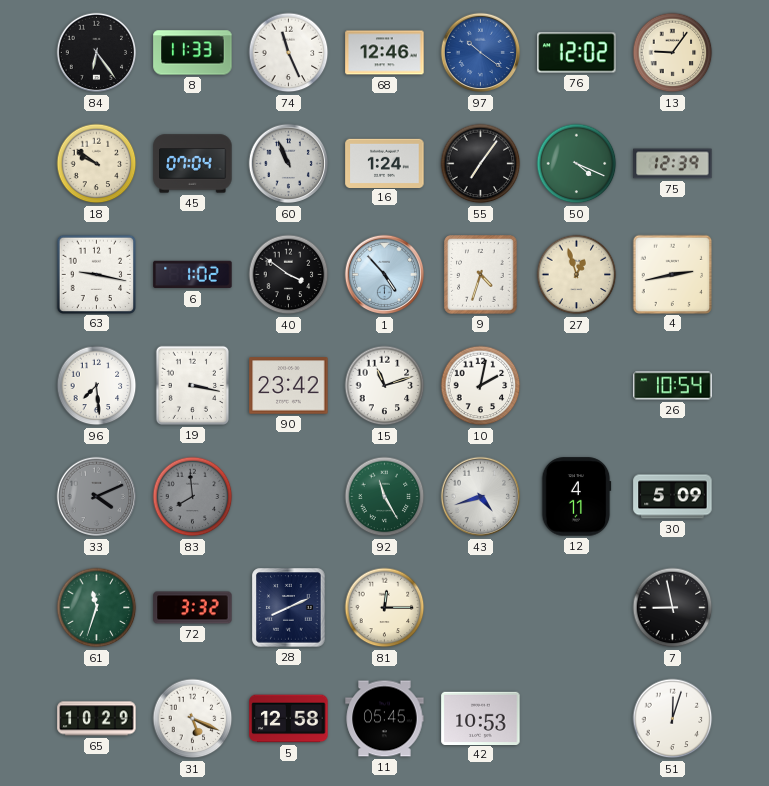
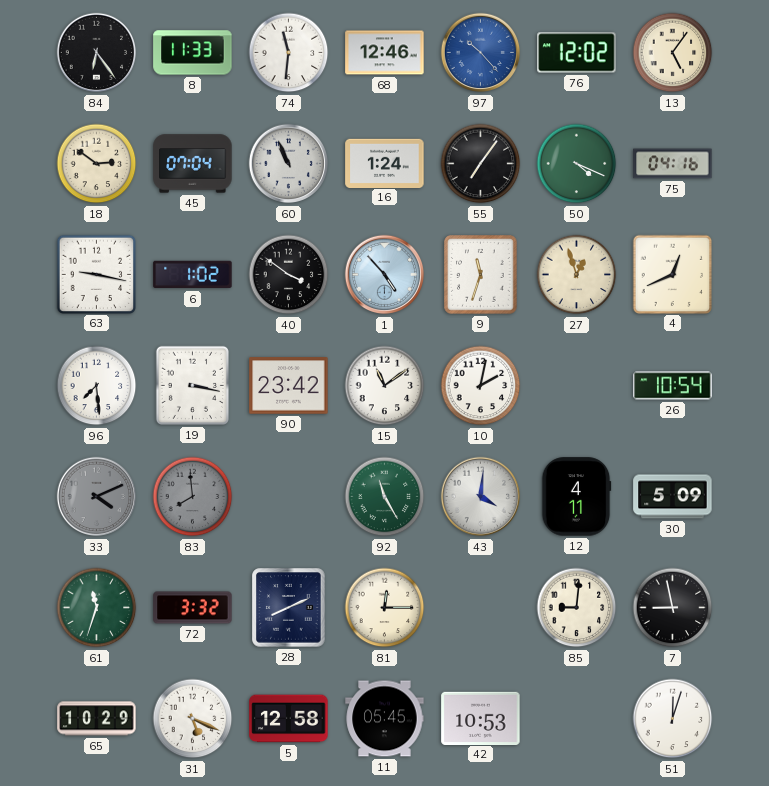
74: 11:26 -> 11:31
97: 10:21 -> 10:23
13: 9:06 -> 5:06
18: 9:51 -> 2:51
75: 12:39 -> 04:16
9: 4:33 -> 11:33
4: 2:43 -> 12:41
15: 11:12 -> 11:09
43: 4:42 -> 4:01
85: none -> 9:01
